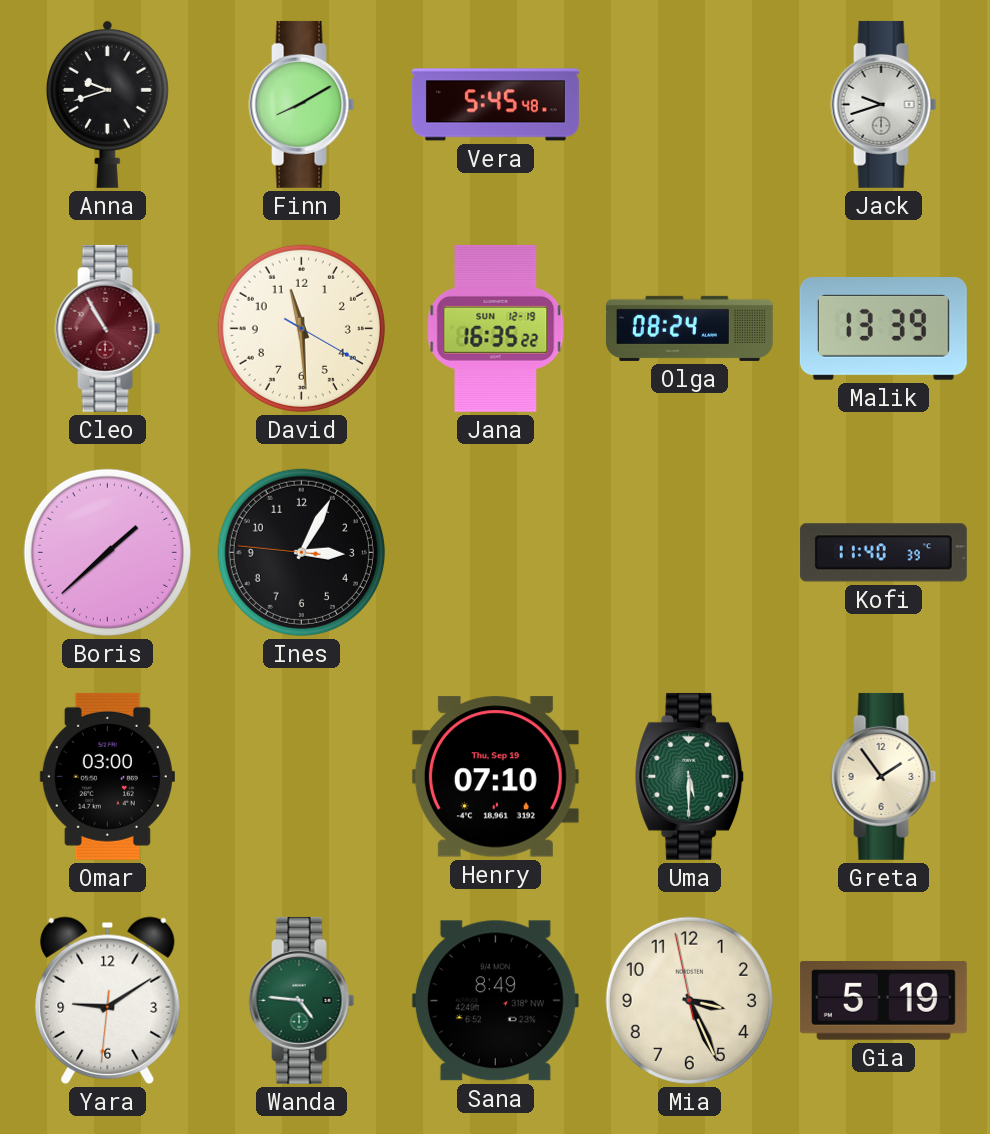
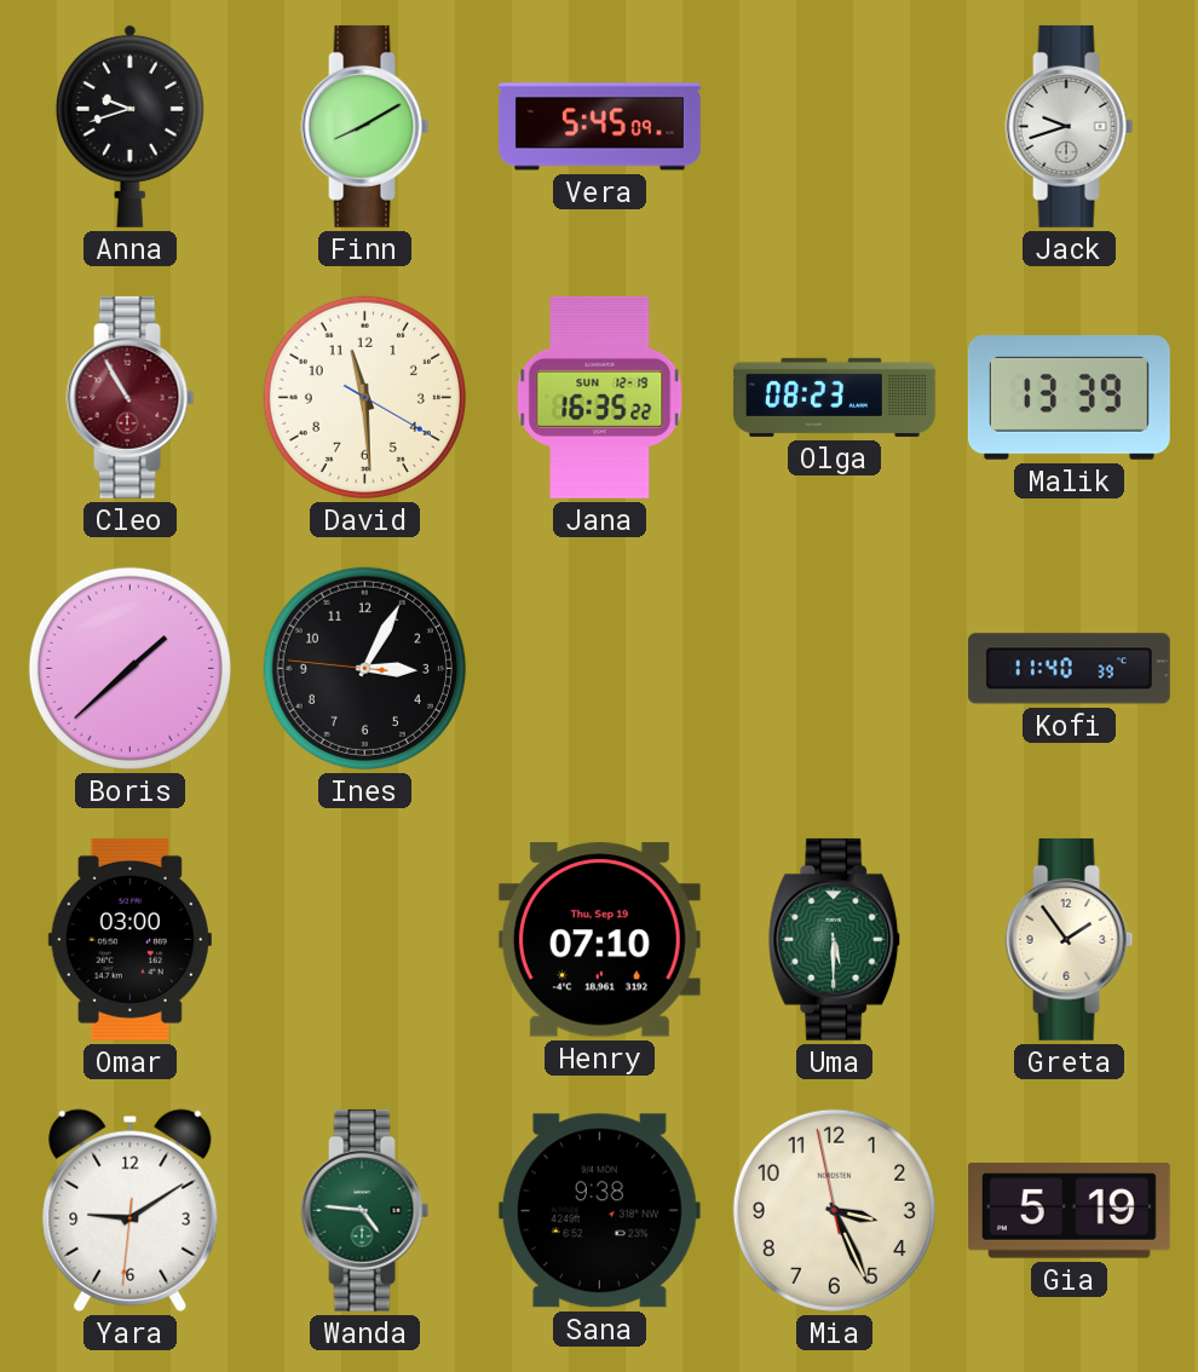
Vera: 5:45:48 -> 5:45:09
Olga: 08:24 -> 08:23
Sana: 8:49 -> 9:38
